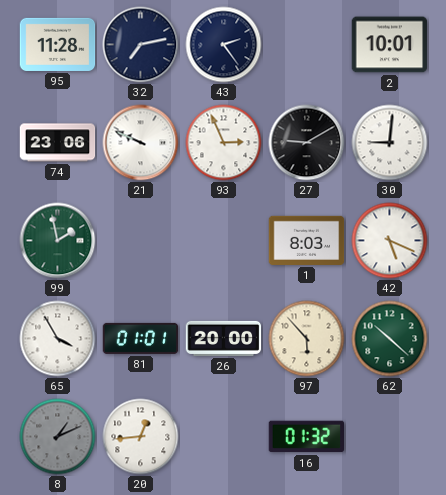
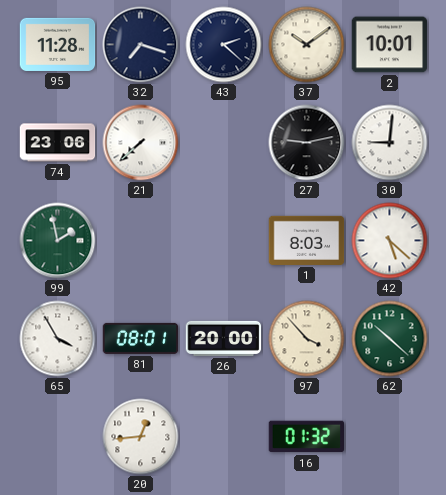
32: 7:13 -> 7:18
43: 2:24 -> 2:22
37: none -> 10:09
21: 9:49 -> 7:38
93: 2:56 -> none
27: 9:10 -> 9:13
42: 5:19 -> 5:22
81: 01:01 -> 08:01
97: 5:53 -> 3:53
8: 1:11 -> none
